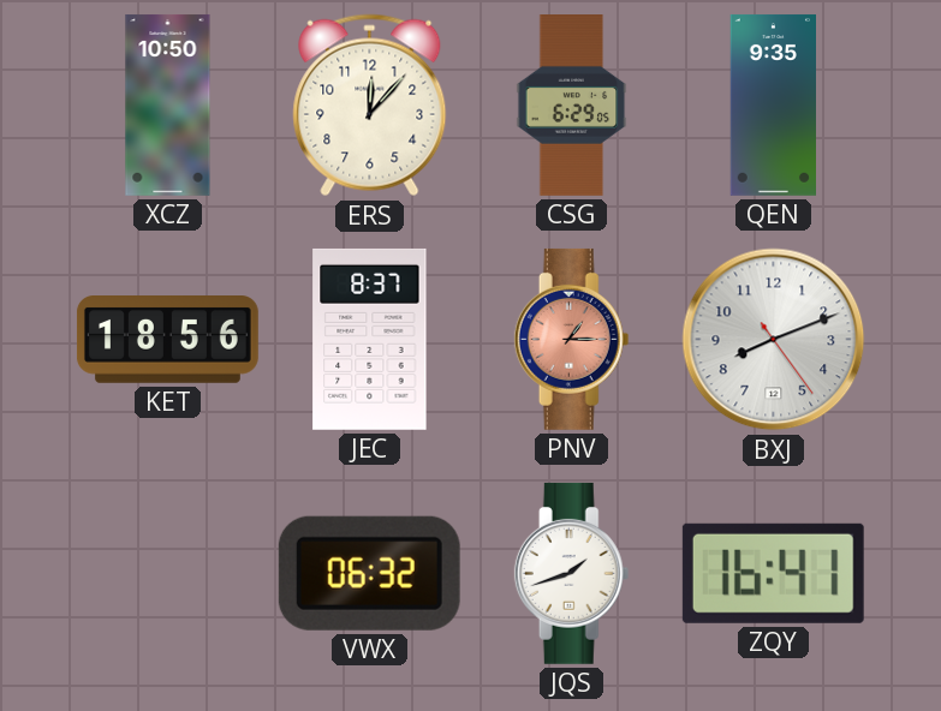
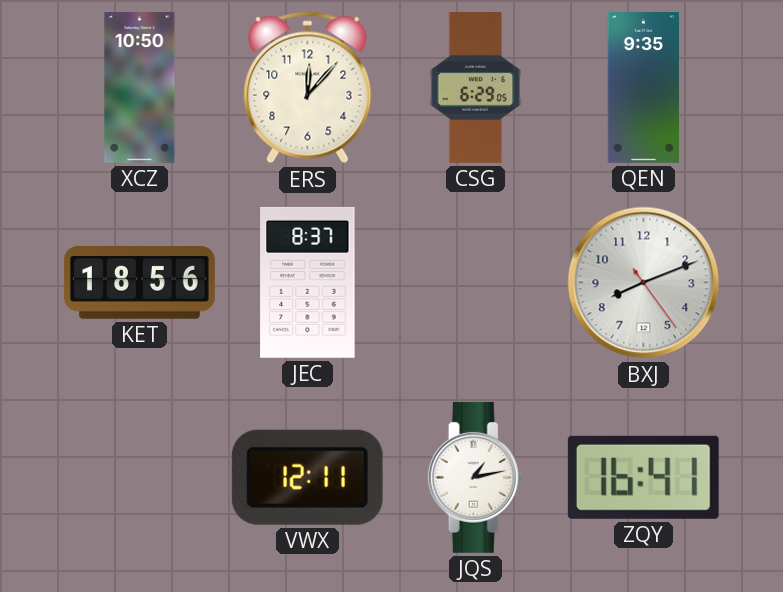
PNV: 1:15 -> none
VWX: 06:32 -> 12:11
JQS: 1:42 -> 1:13
